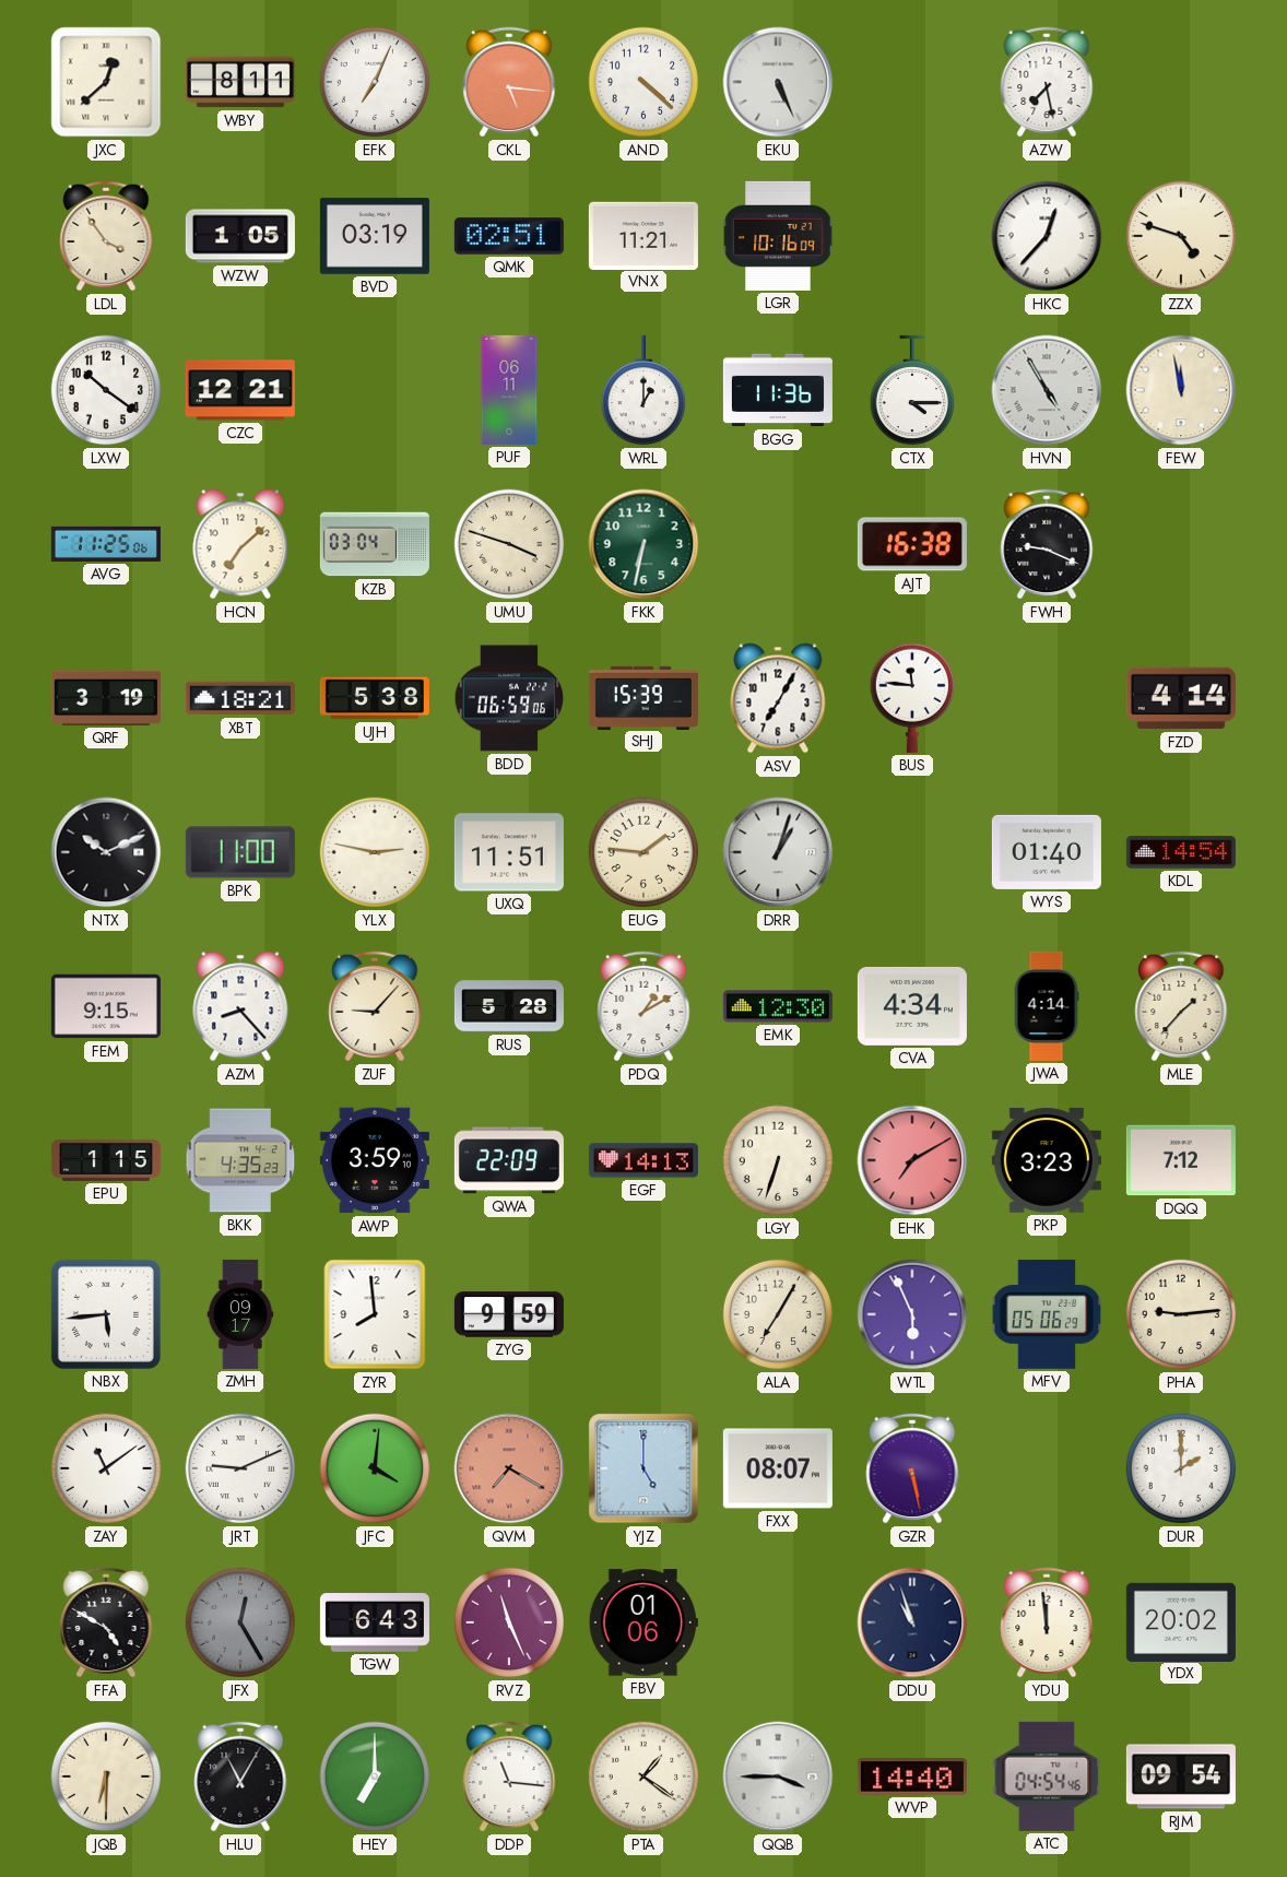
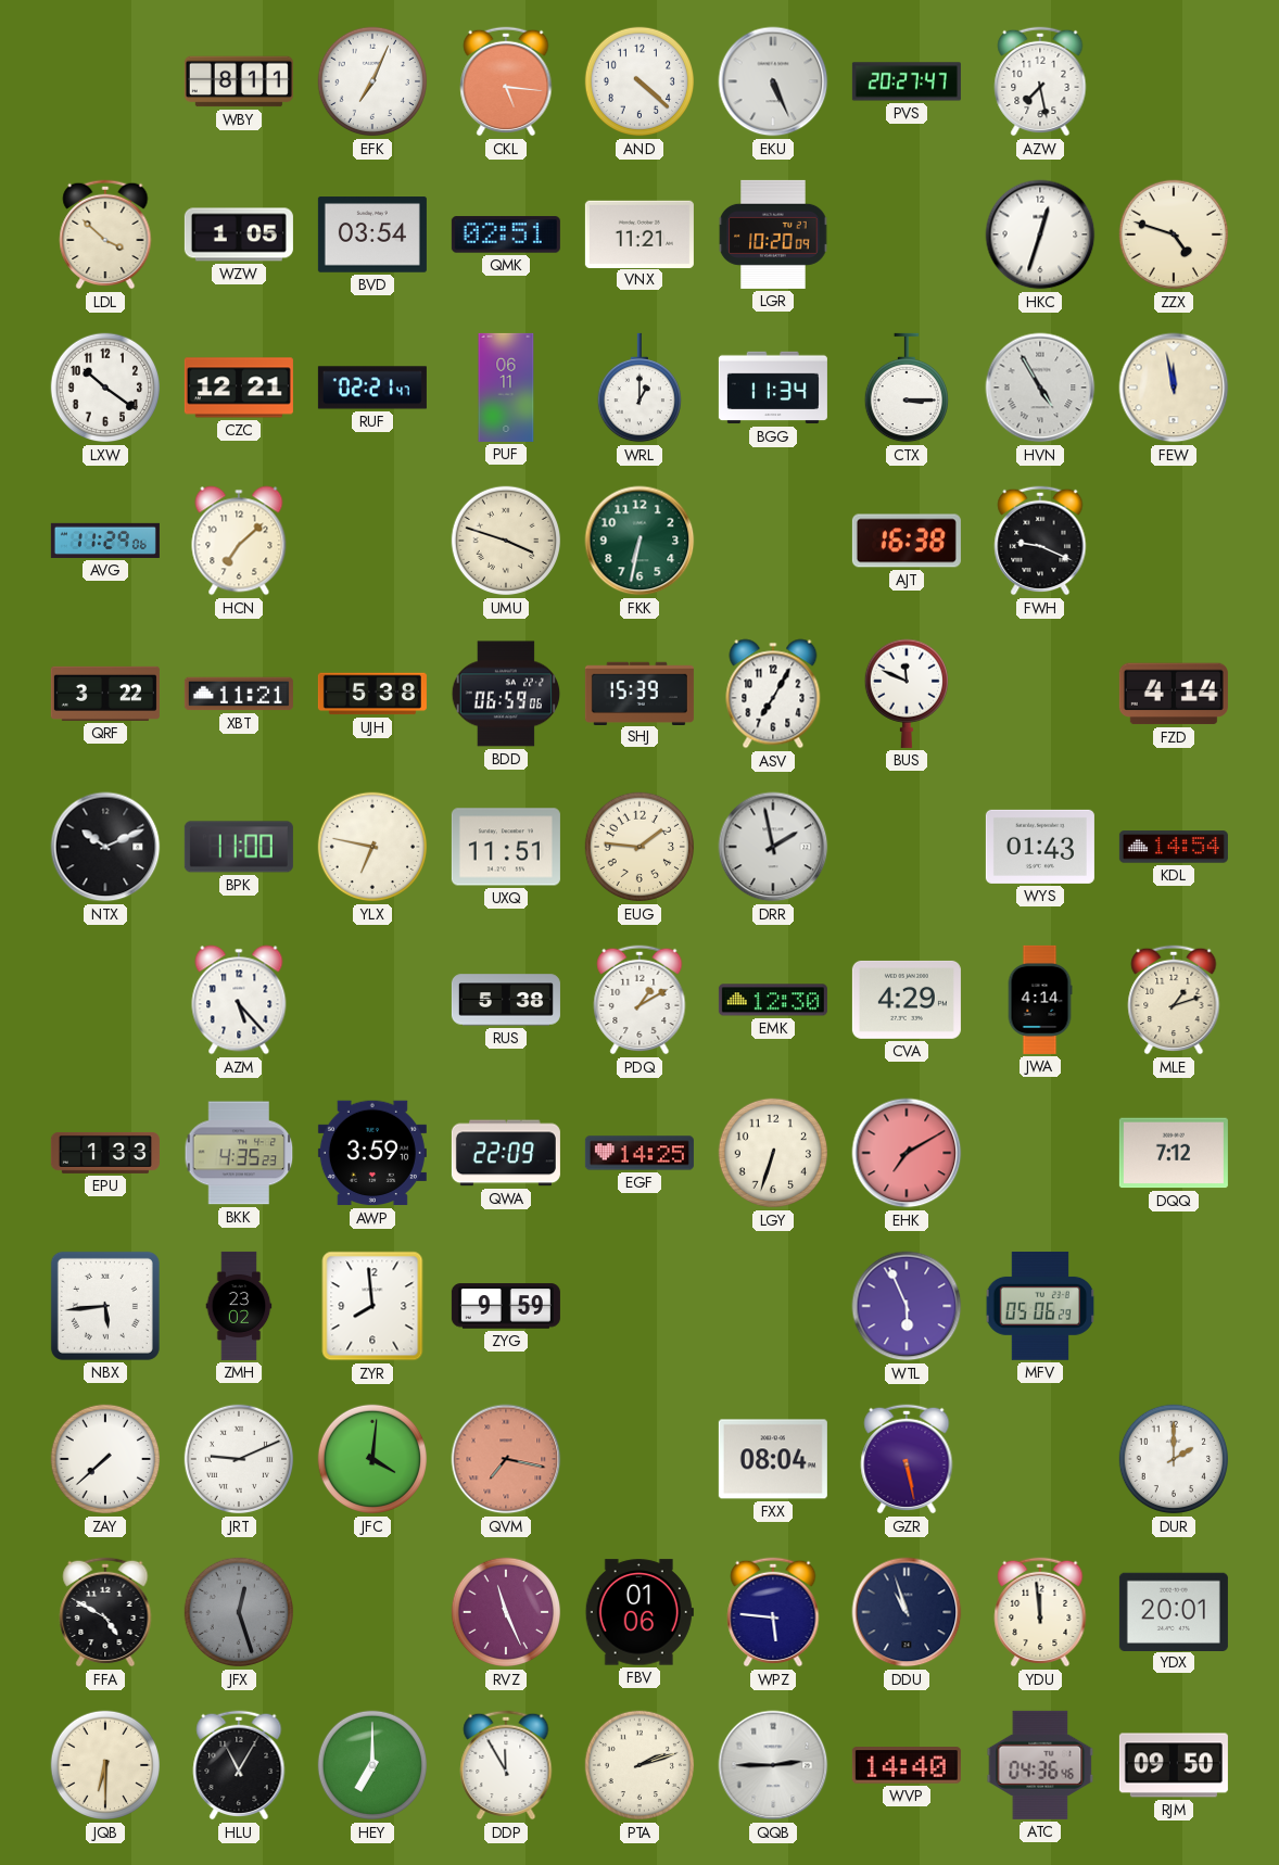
JXC: 12:38 -> none
PVS: none -> 20:27
LDL: 3:54 -> 3:52
BVD: 03:19 -> 03:54
LGR: 10:16 -> 10:20
HKC: 12:37 -> 12:33
RUF: none -> 02:21
BGG: 11:36 -> 11:34
CTX: 4:15 -> 3:15
AVG: 11:25 -> 11:29
KZB: 03:04 -> none
QRF: 3:19 -> 3:22
XBT: 18:21 -> 11:21
BUS: 11:46 -> 11:49
YLX: 2:47 -> 6:47
DRR: 1:03 -> 1:58
WYS: 01:40 -> 01:43
FEM: 9:15 -> none
AZM: 8:23 -> 5:23
ZUF: 9:07 -> none
RUS: 5:28 -> 5:38
CVA: 4:34 -> 4:29
MLE: 1:37 -> 1:12
EPU: 1:15 -> 1:33
EGF: 14:13 -> 14:25
PKP: 3:23 -> none
ZMH: 09:17 -> 23:02
ALA: 7:05 -> none
PHA: 9:14 -> none
ZAY: 11:09 -> 7:38
QVM: 7:20 -> 7:17
YJZ: 5:00 -> none
FXX: 08:07 -> 08:04
JFX: 12:25 -> 12:27
TGW: 6:43 -> none
WPZ: none -> 5:46
YDX: 20:02 -> 20:01
DDP: 11:16 -> 11:55
PTA: 1:21 -> 2:12
QQB: 3:45 -> 2:45
ATC: 04:54 -> 04:36
RJM: 09:54 -> 09:50
